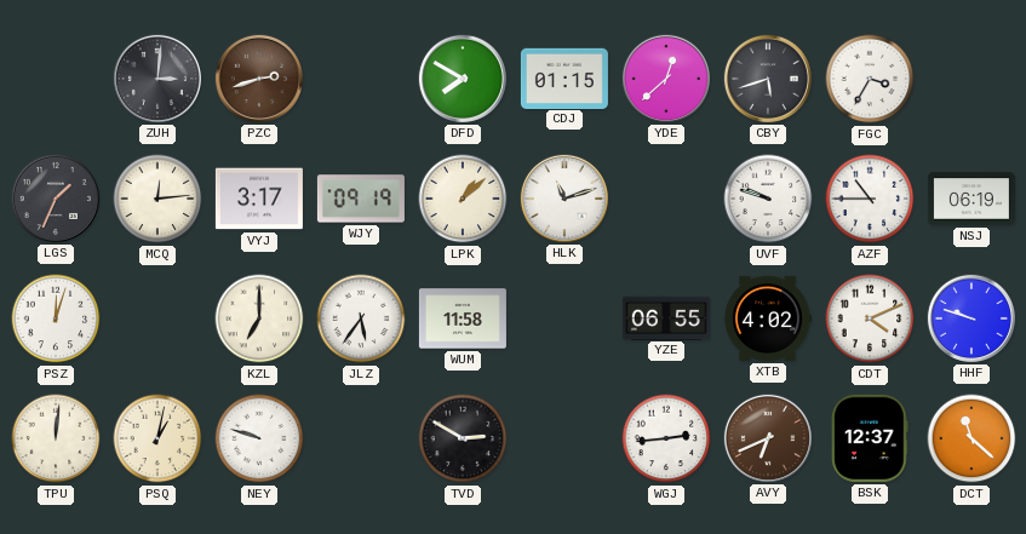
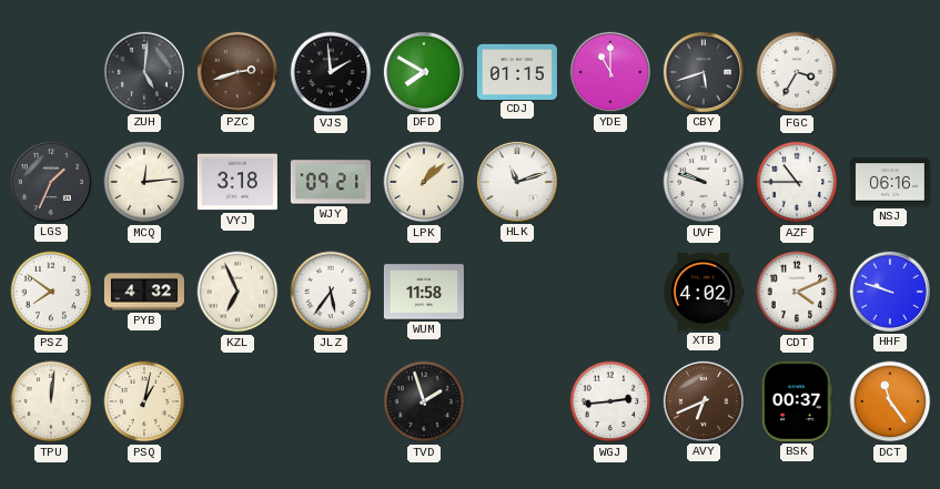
ZUH: 3:01 -> 5:01
VJS: none -> 1:59
YDE: 12:38 -> 11:00
VYJ: 3:17 -> 3:18
WJY: 09:19 -> 09:21
NSJ: 06:19 -> 06:16
PSZ: 12:03 -> 7:51
PYB: none -> 4:32
KZL: 7:00 -> 6:56
YZE: 06:55 -> none
NEY: 9:48 -> none
TVD: 2:50 -> 1:57
BSK: 12:37 -> 00:37
DCT: 11:22 -> 11:24
